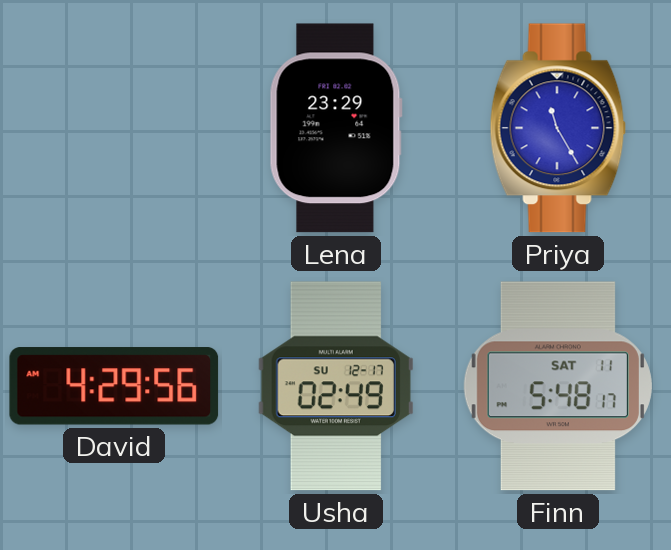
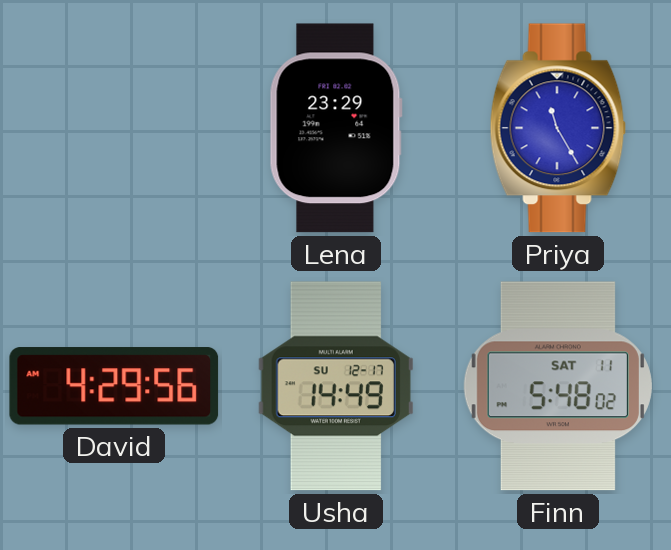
Usha: 02:49 -> 14:49
Finn: 5:48:17 -> 5:48:02
